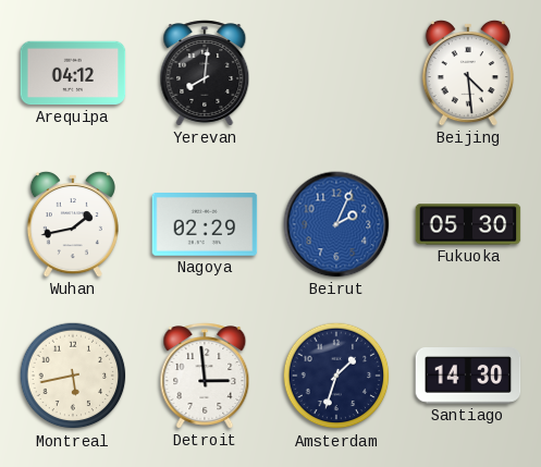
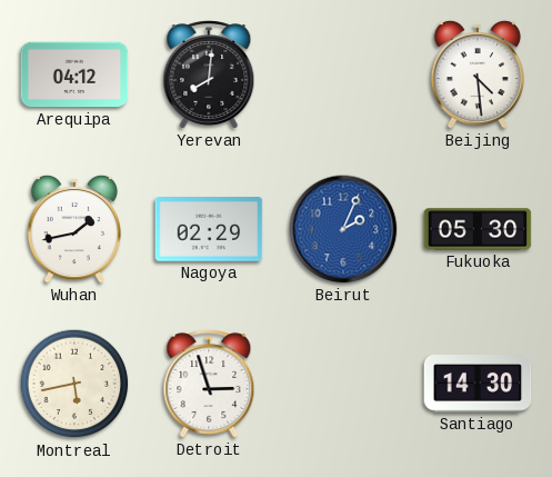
Detroit: 2:59 -> 2:57
Amsterdam: 1:33 -> none
